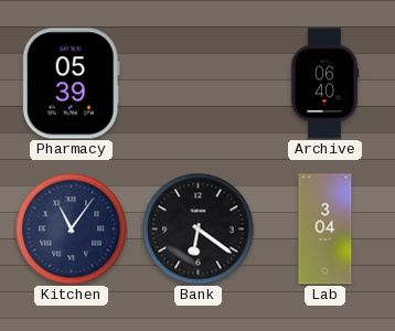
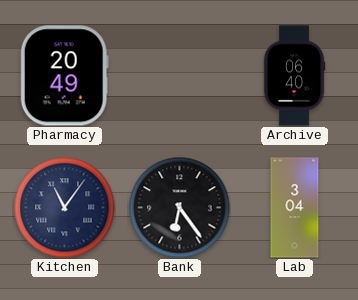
Pharmacy: 05:39 -> 20:49
Bank: 6:21 -> 6:24
